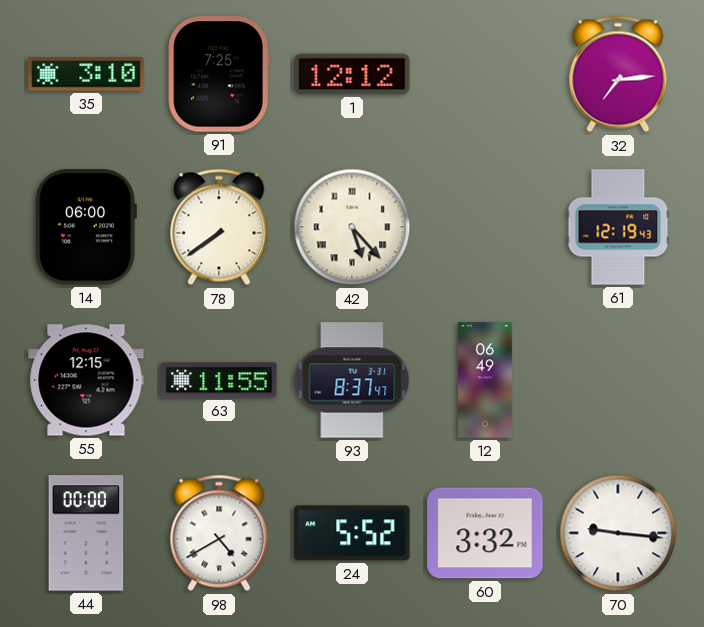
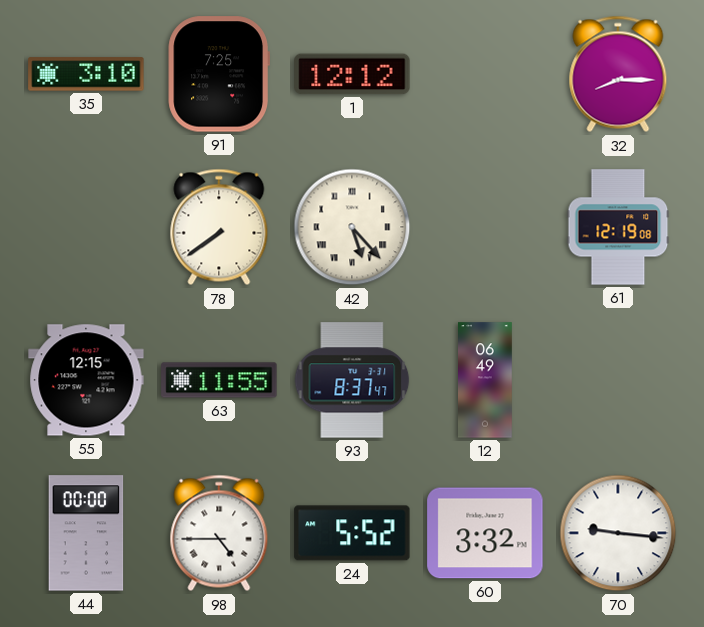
32: 7:14 -> 8:15
14: 06:00 -> none
61: 12:19:43 -> 12:19:08
98: 4:40 -> 4:45
